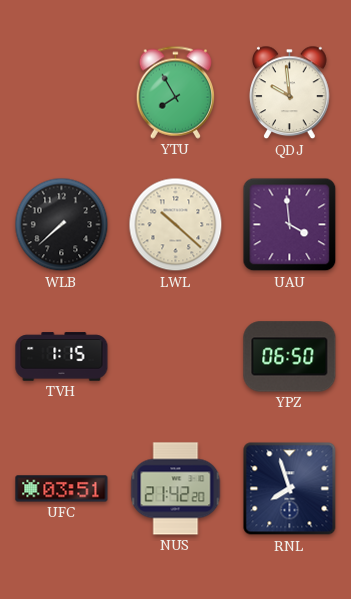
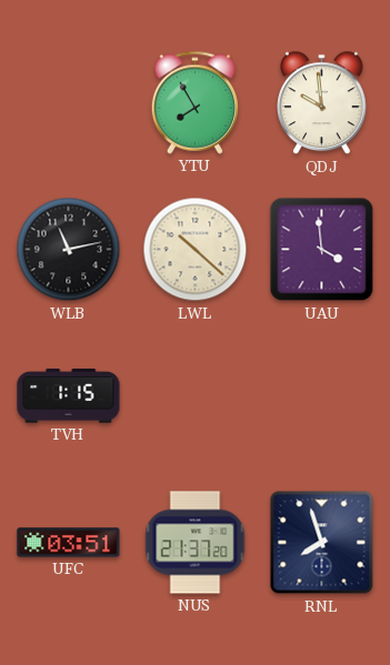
WLB: 7:38 -> 11:13
YPZ: 06:50 -> none
NUS: 21:42 -> 21:37
